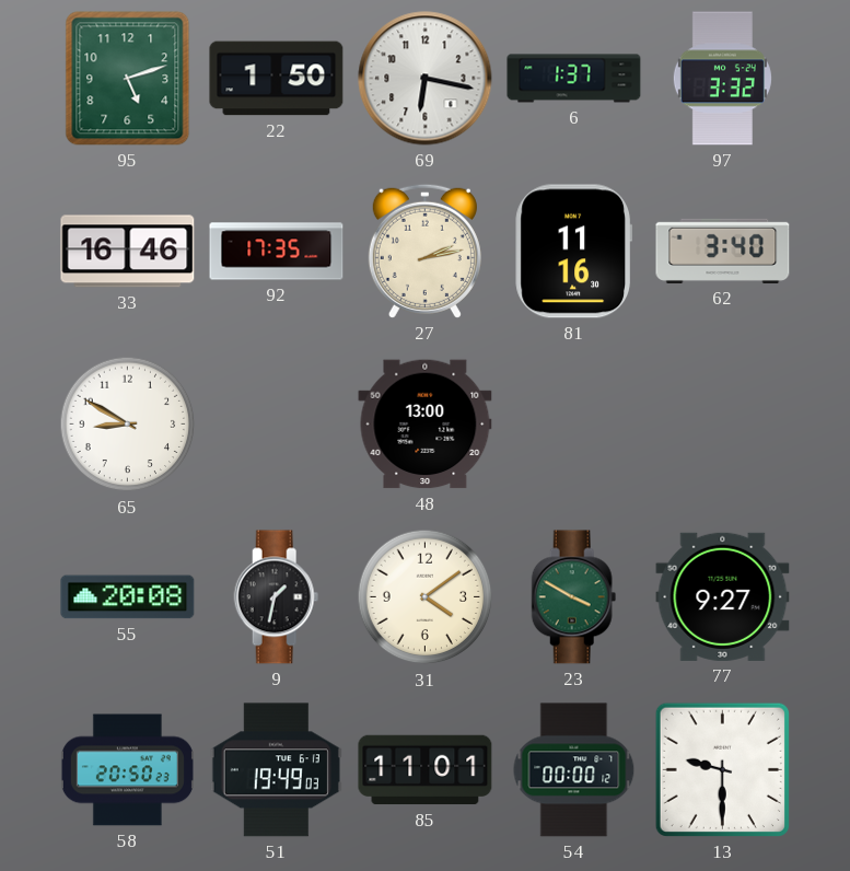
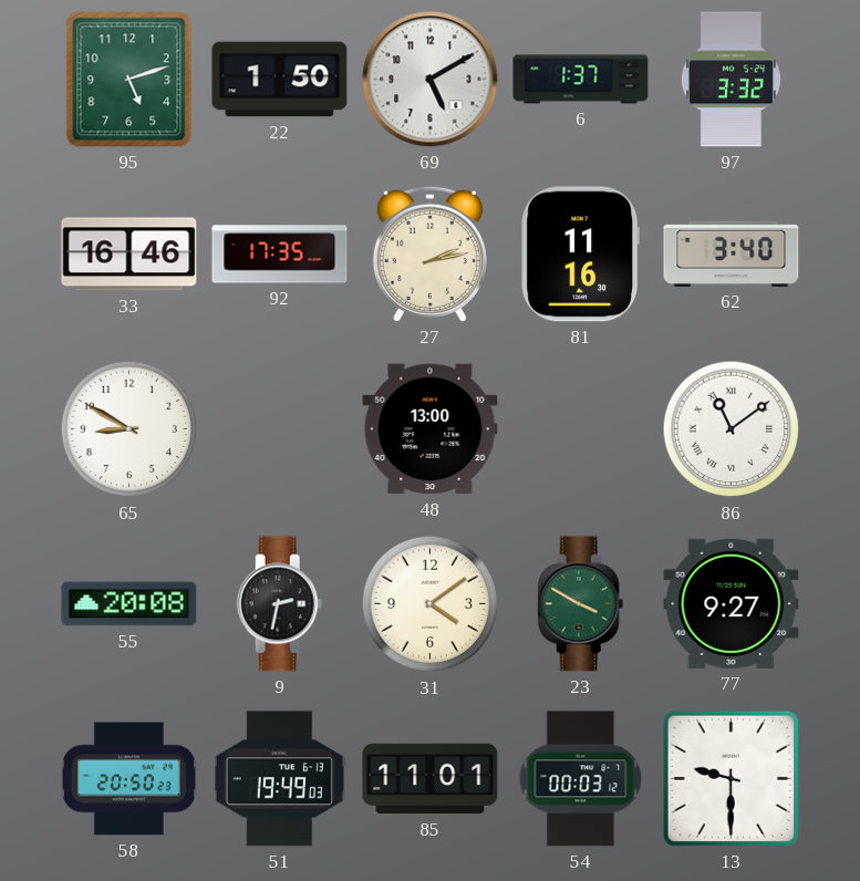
69: 6:17 -> 5:10
86: none -> 11:09
9: 1:32 -> 2:32
54: 00:00 -> 00:03
